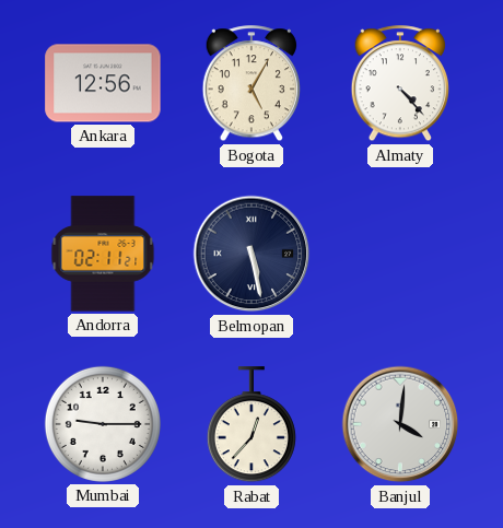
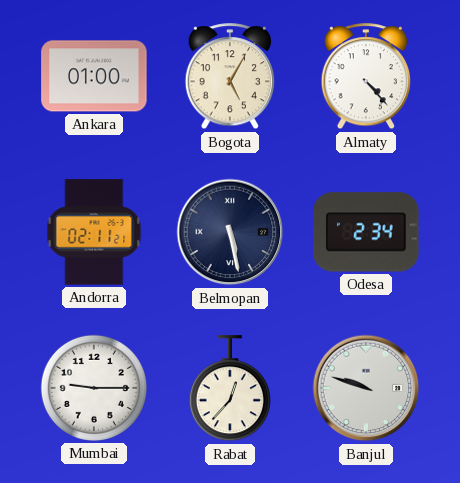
Ankara: 12:56 -> 01:00
Odesa: none -> 2:34
Banjul: 4:01 -> 9:48
